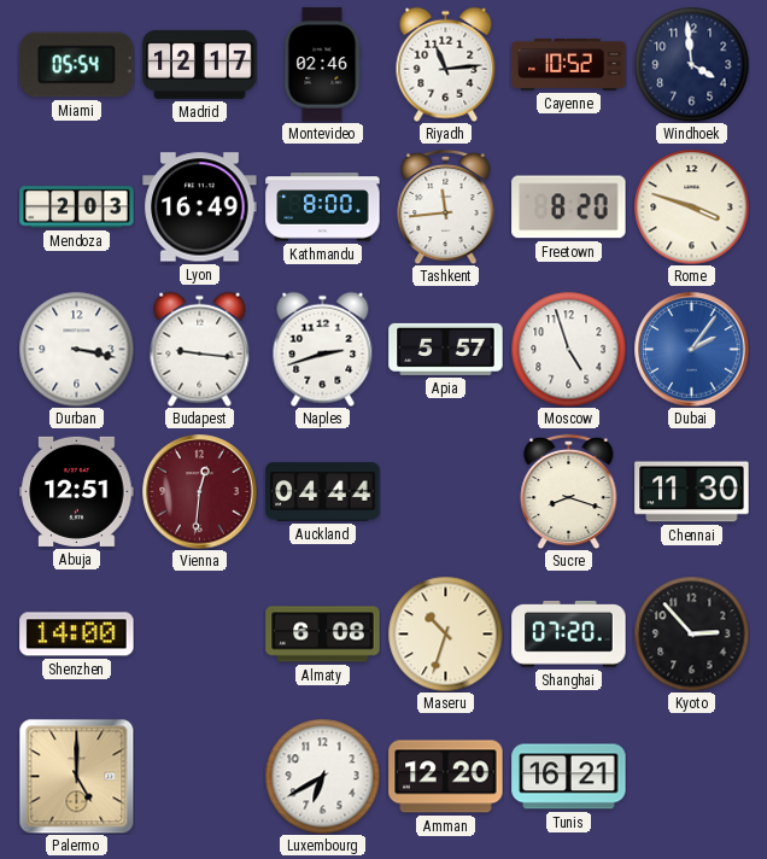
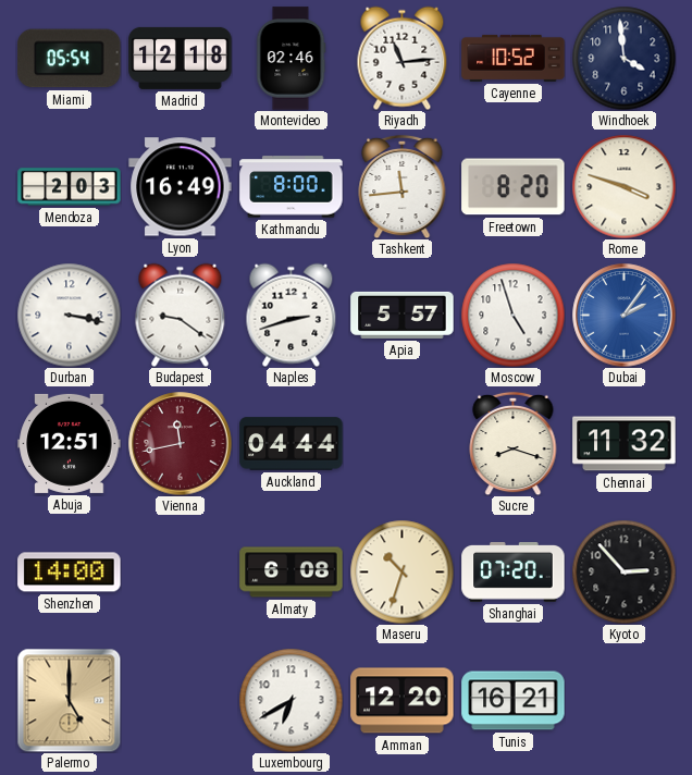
Madrid: 12:17 -> 12:18
Budapest: 9:16 -> 9:21
Vienna: 12:31 -> 11:43
Chennai: 11:30 -> 11:32
